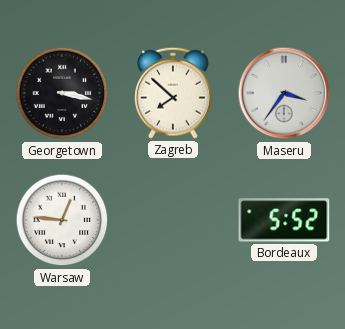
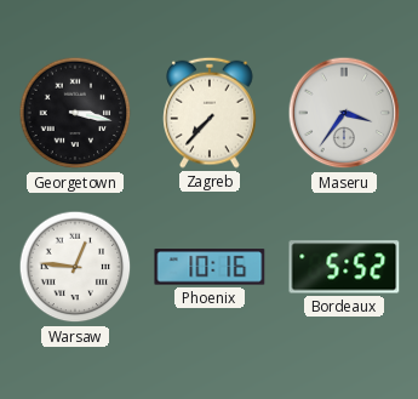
Zagreb: 7:52 -> 7:37
Phoenix: none -> 10:16
